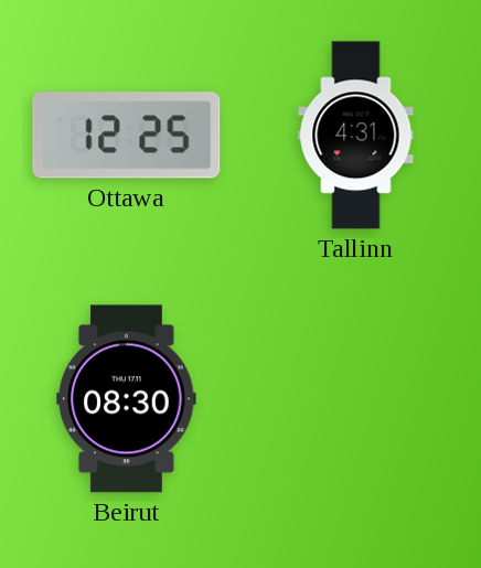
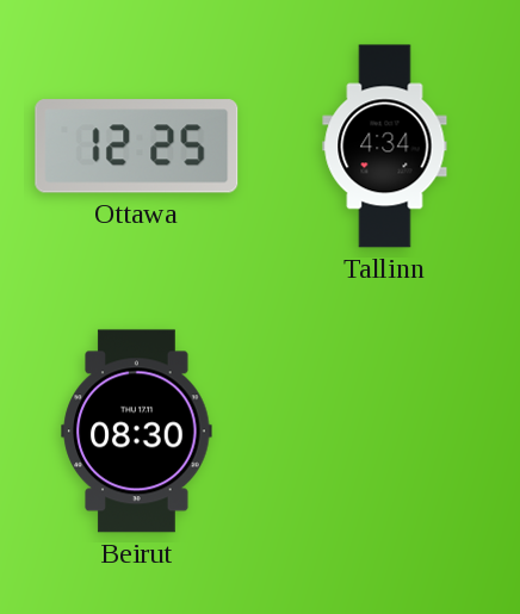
Tallinn: 4:31 -> 4:34
